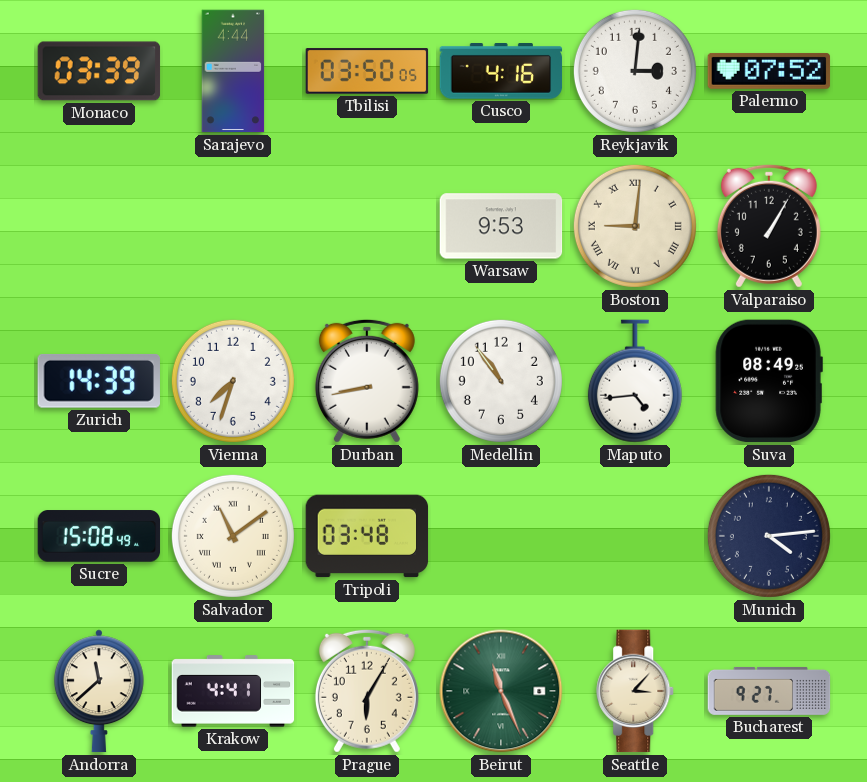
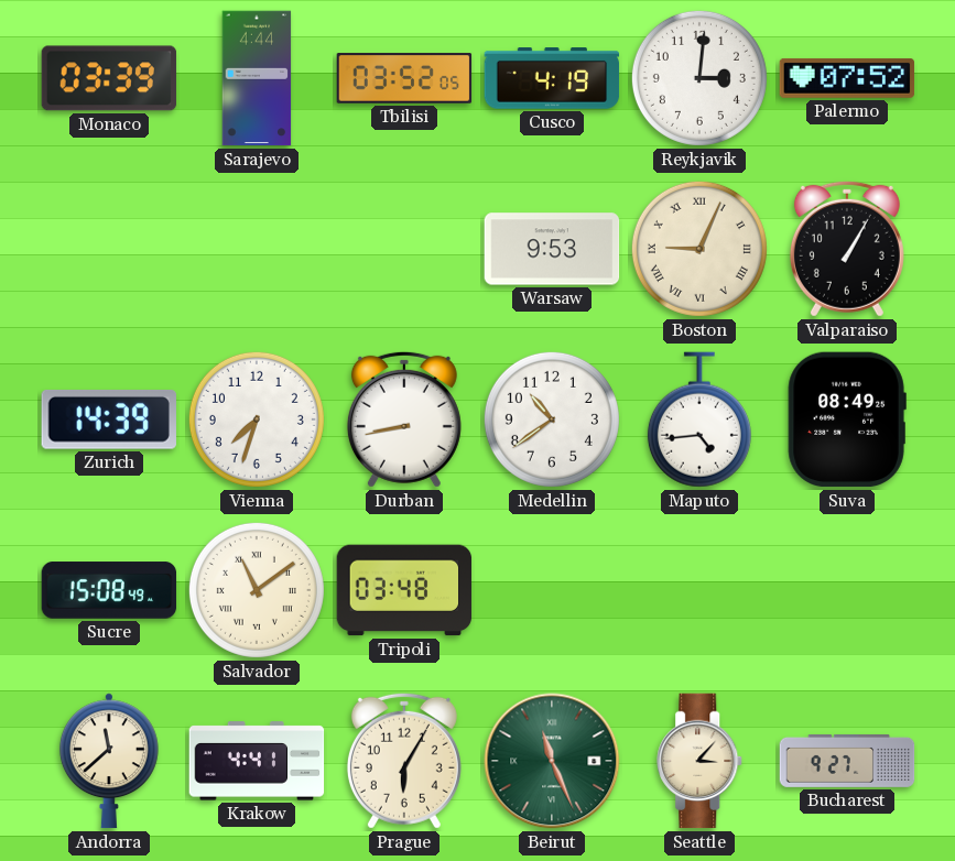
Tbilisi: 03:50 -> 03:52
Cusco: 4:16 -> 4:19
Boston: 9:01 -> 9:04
Medellin: 10:54 -> 10:39
Munich: 4:14 -> none
